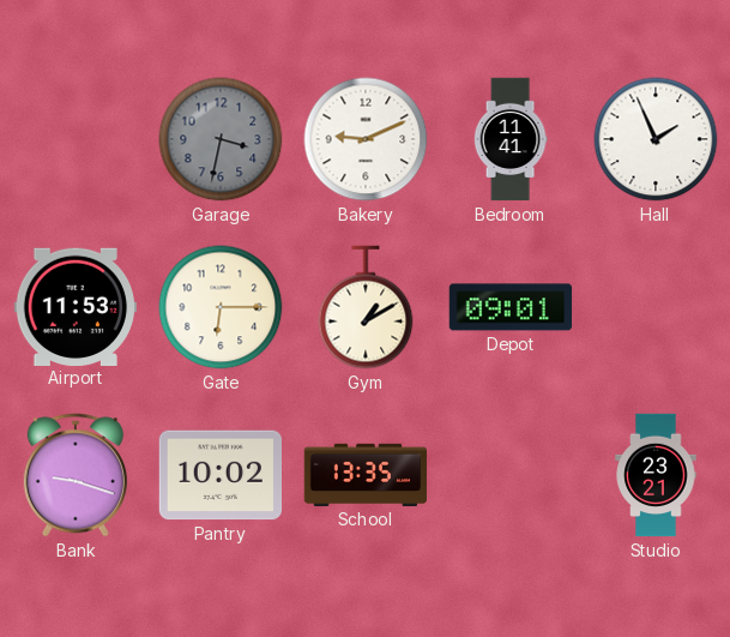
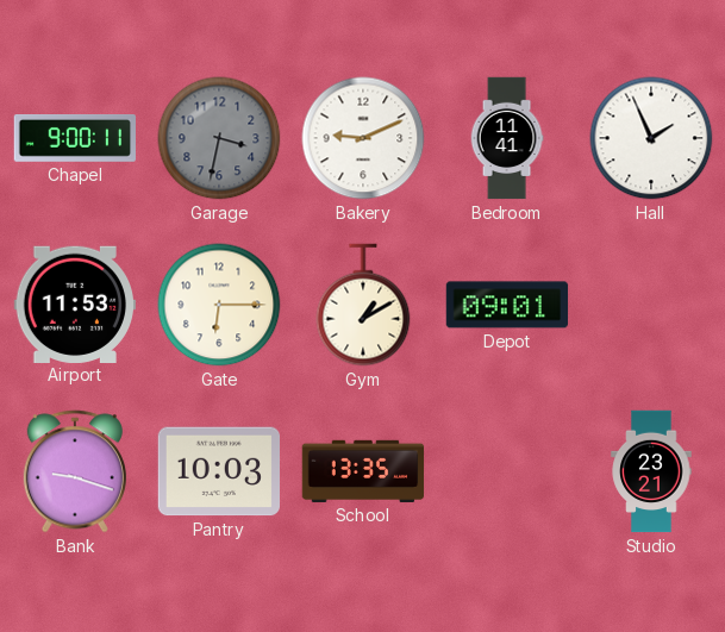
Chapel: none -> 9:00
Pantry: 10:02 -> 10:03
